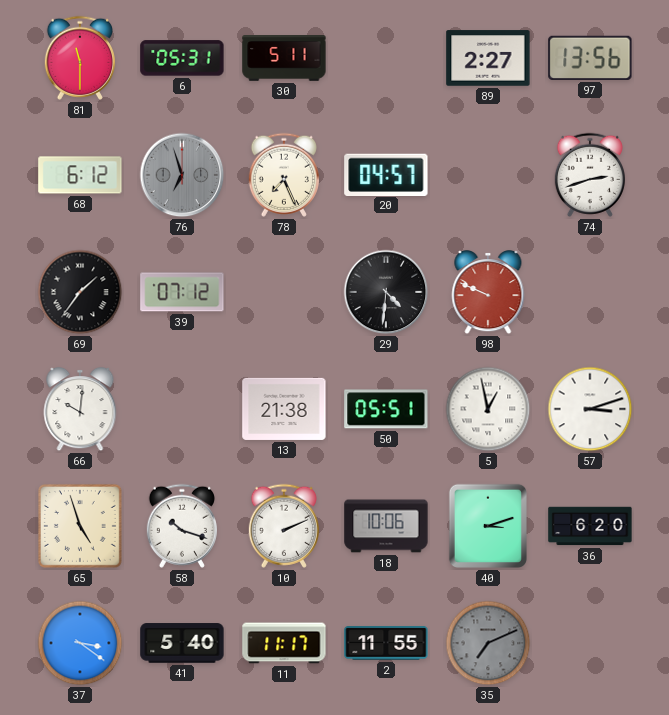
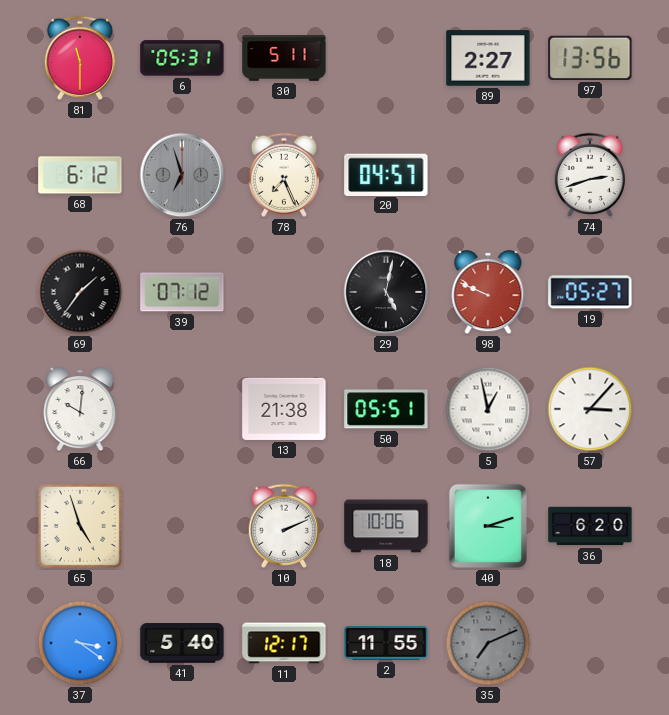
29: 4:31 -> 5:02
19: none -> 05:27
57: 3:12 -> 3:07
58: 10:18 -> none
11: 11:17 -> 12:17
